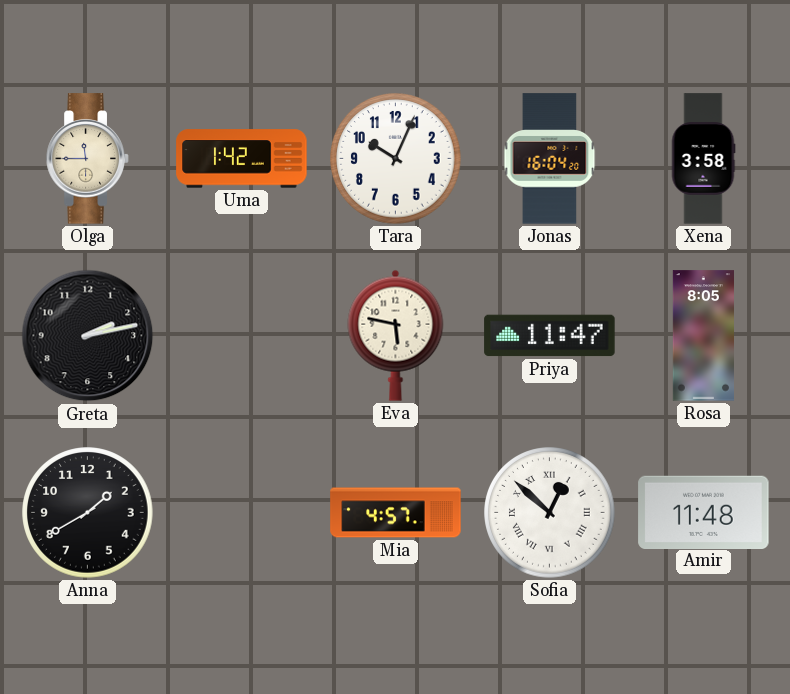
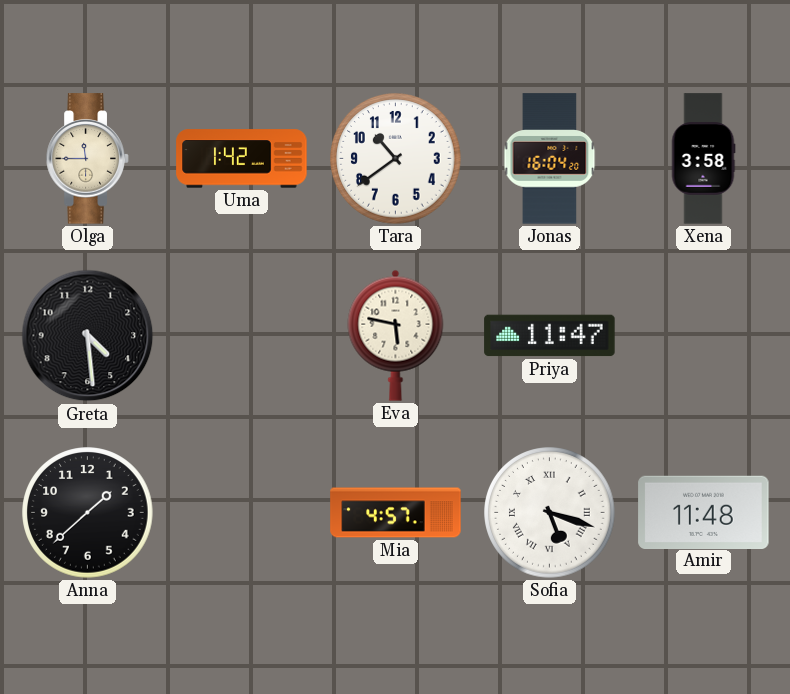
Tara: 10:04 -> 10:39
Greta: 2:13 -> 4:29
Rosa: 8:05 -> none
Anna: 1:40 -> 1:38
Sofia: 12:52 -> 5:18
